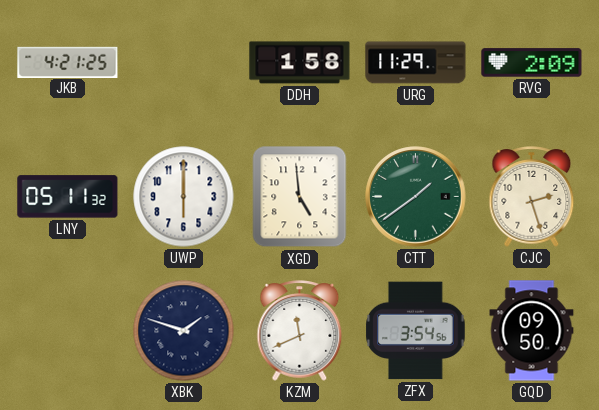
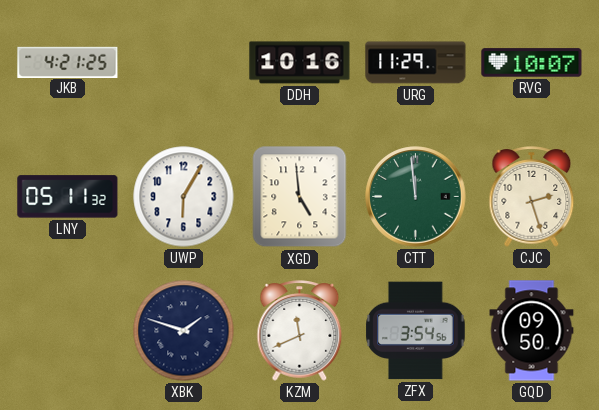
DDH: 1:58 -> 10:16
RVG: 2:09 -> 10:07
UWP: 6:00 -> 6:05
CTT: 1:39 -> 11:59
